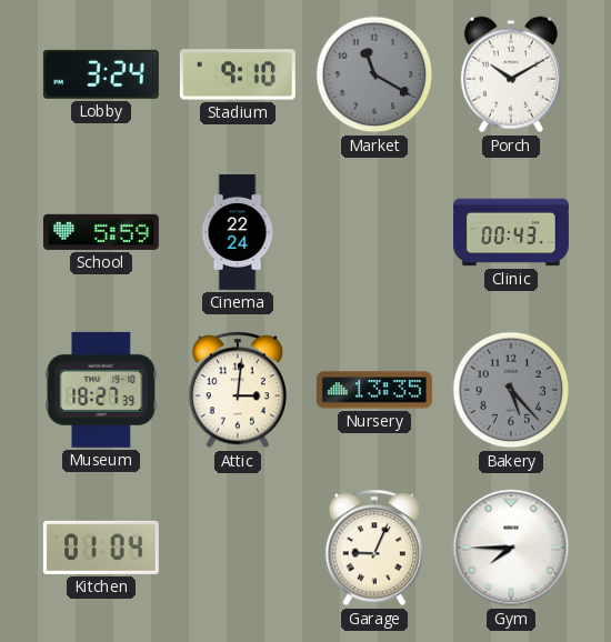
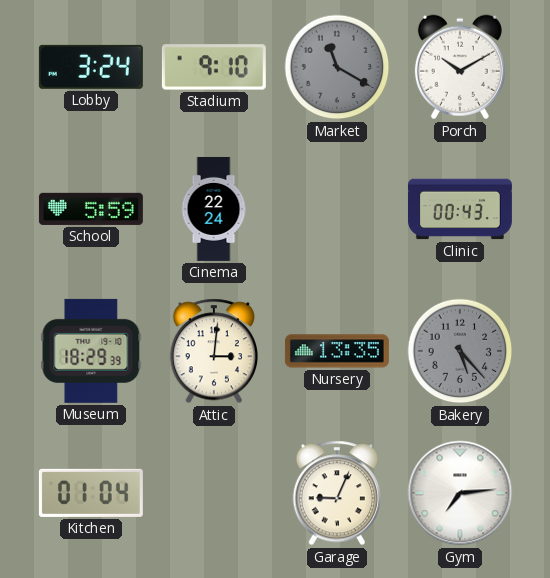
Museum: 18:27 -> 18:29
Gym: 7:45 -> 7:14
